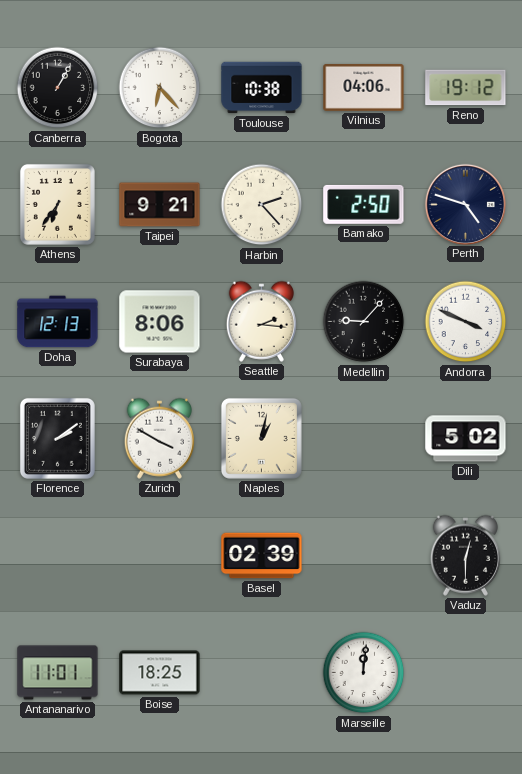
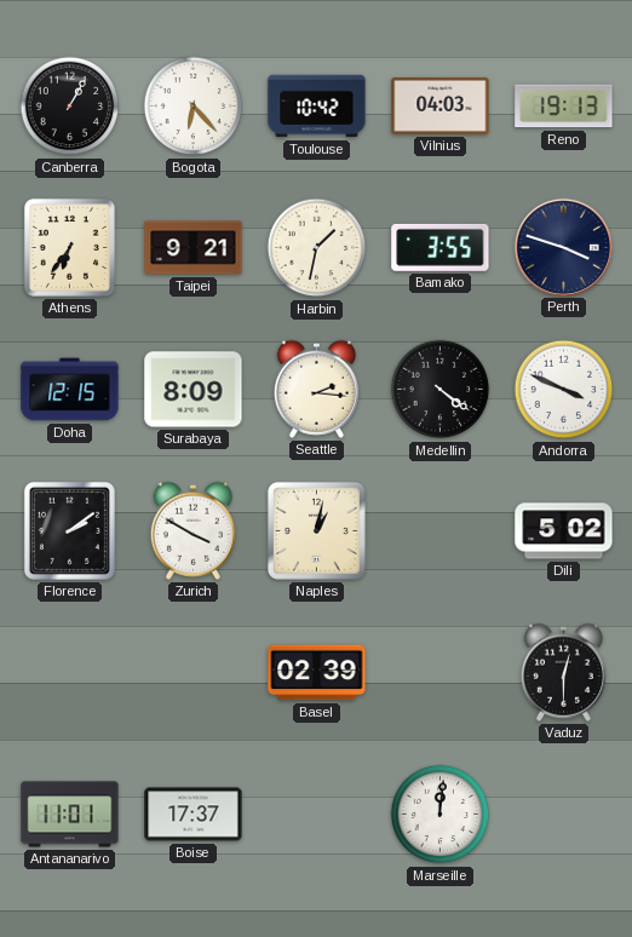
Toulouse: 10:38 -> 10:42
Vilnius: 04:06 -> 04:03
Reno: 19:12 -> 19:13
Harbin: 2:23 -> 1:32
Bamako: 2:50 -> 3:55
Perth: 4:48 -> 3:48
Doha: 12:13 -> 12:15
Surabaya: 8:06 -> 8:09
Medellin: 9:07 -> 4:21
Boise: 18:25 -> 17:37
